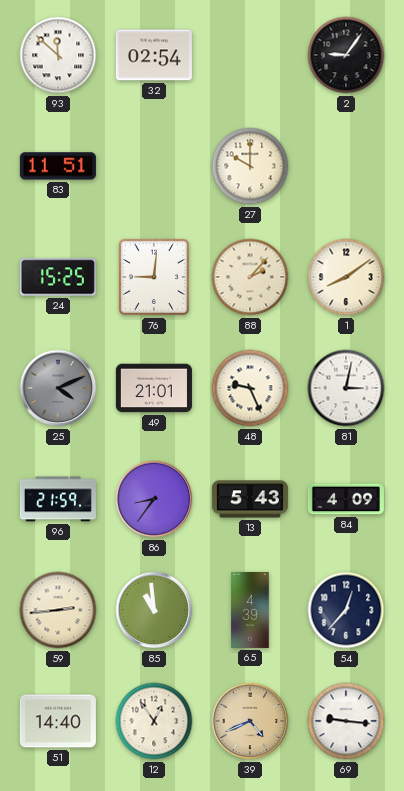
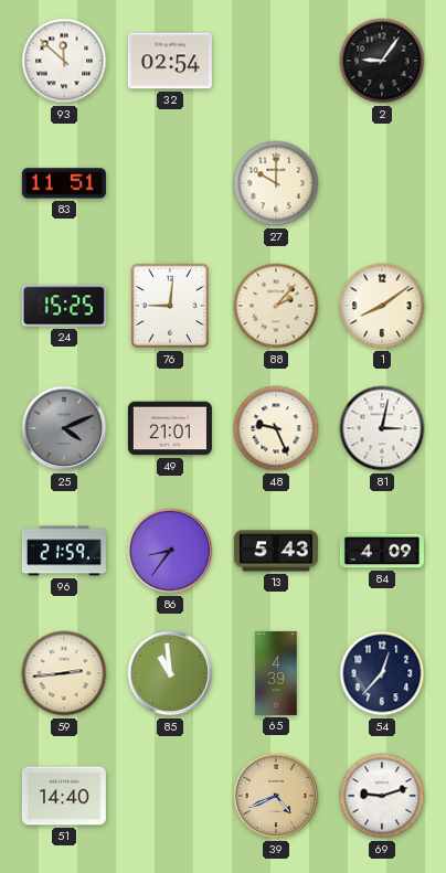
12: 12:54 -> none
69: 9:16 -> 9:12
